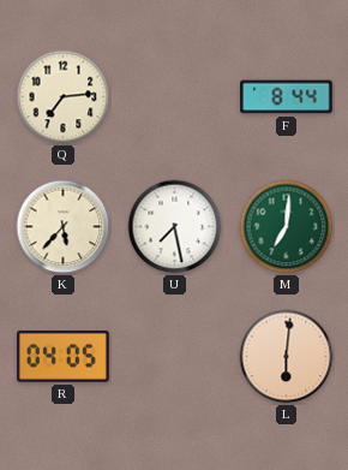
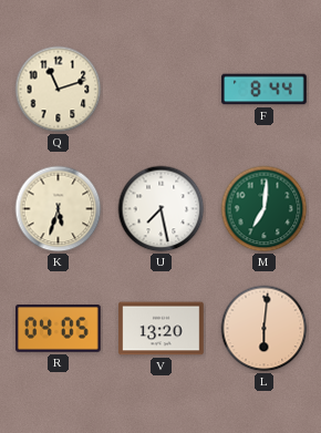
Q: 7:14 -> 11:12
K: 5:37 -> 5:33
V: none -> 13:20
